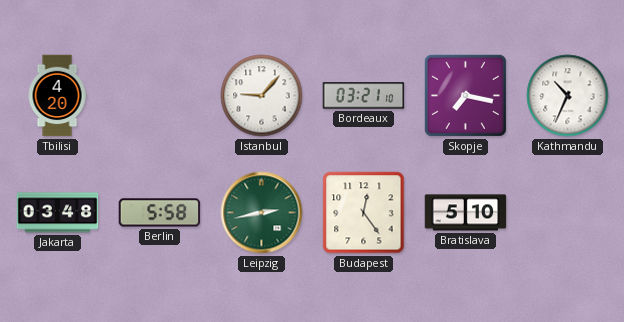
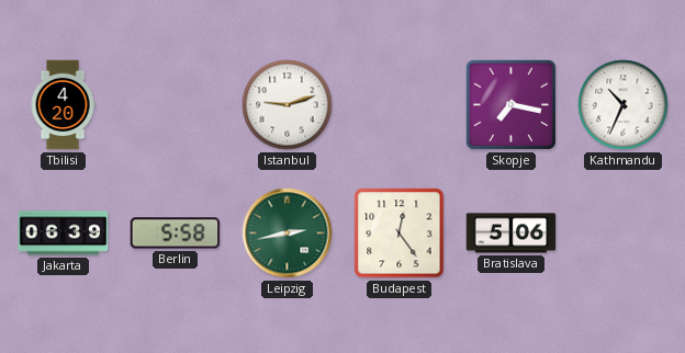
Istanbul: 9:07 -> 9:12
Bordeaux: 03:21 -> none
Jakarta: 03:48 -> 06:39
Bratislava: 5:10 -> 5:06
